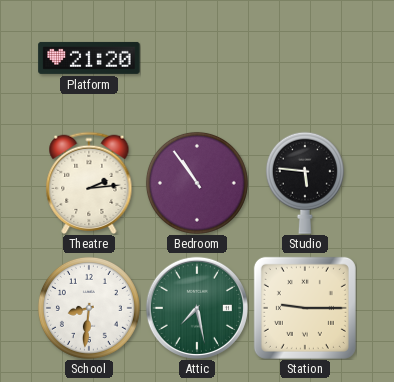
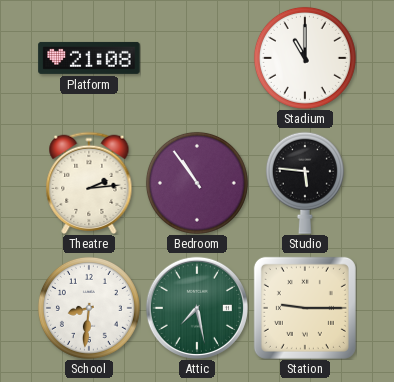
Platform: 21:20 -> 21:08
Stadium: none -> 11:00
